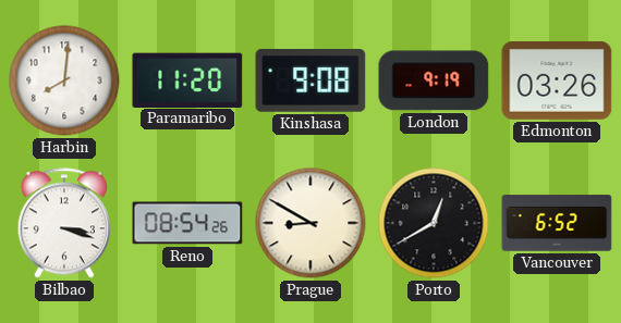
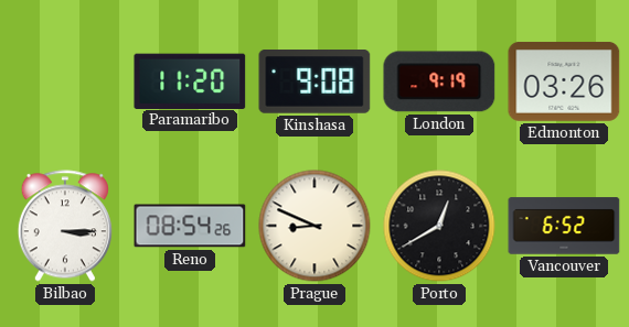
Harbin: 8:01 -> none
Bilbao: 3:18 -> 3:15
Prague: 8:50 -> 8:49
